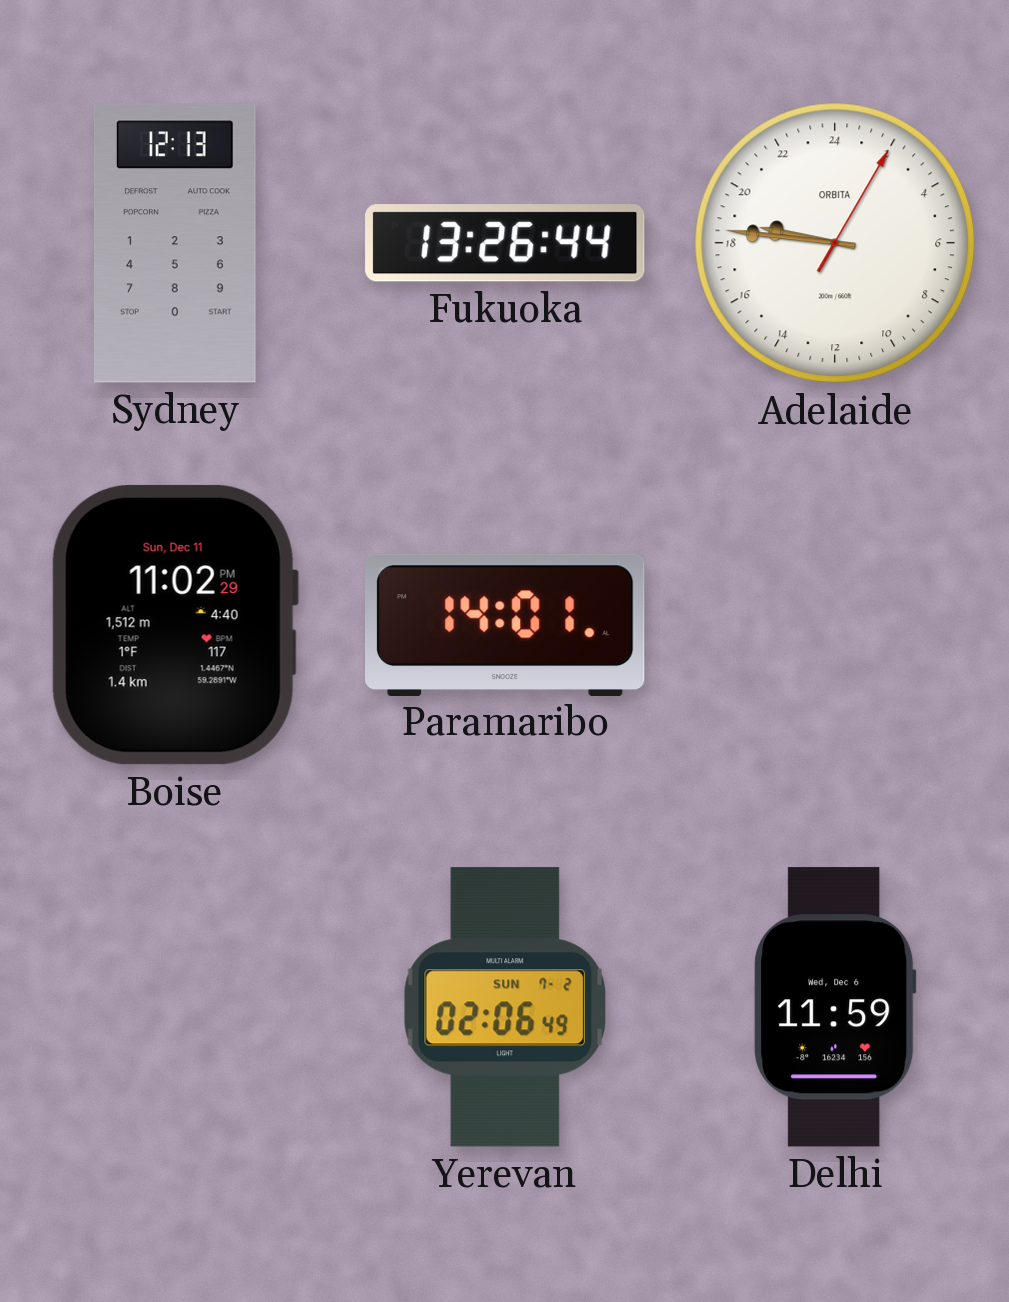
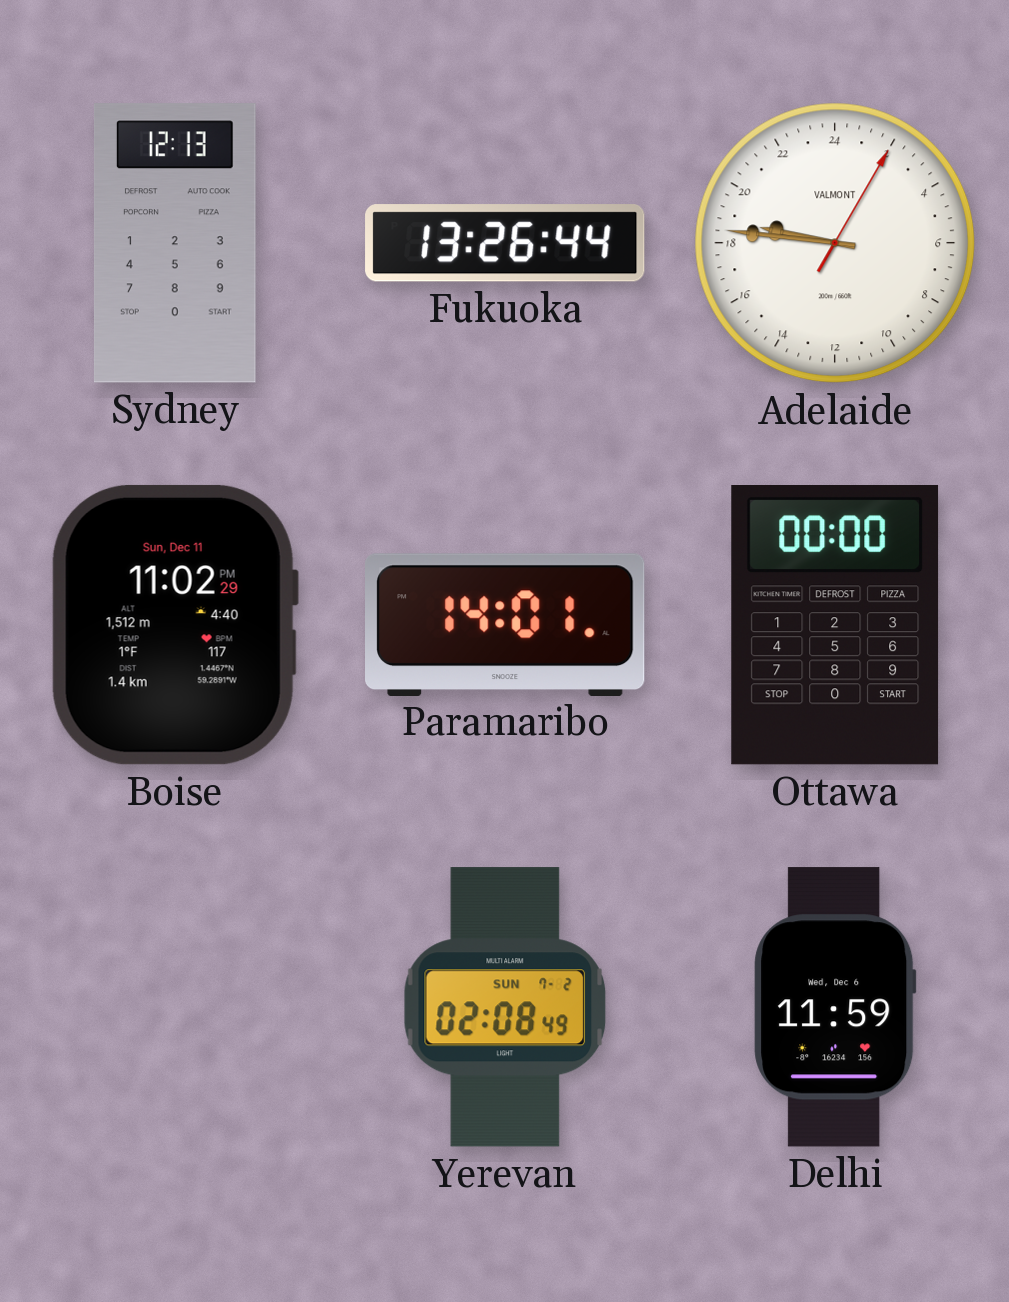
Adelaide brand: ORBITA -> VALMONT
Ottawa: none -> 00:00
Yerevan: 02:06 -> 02:08
